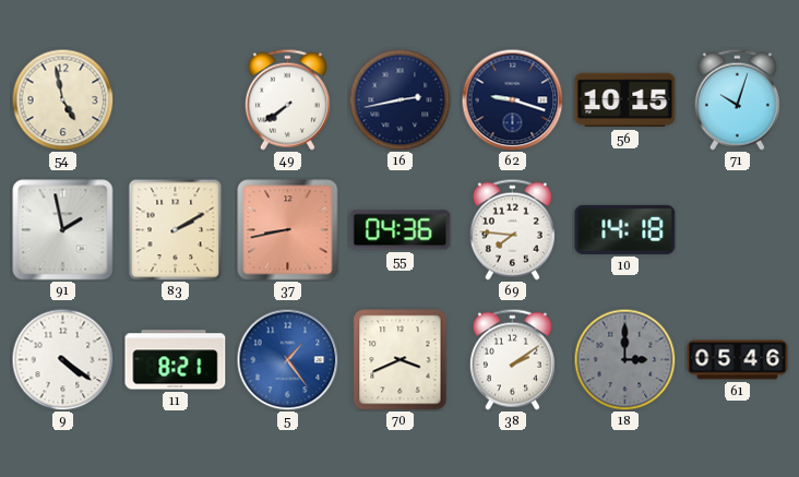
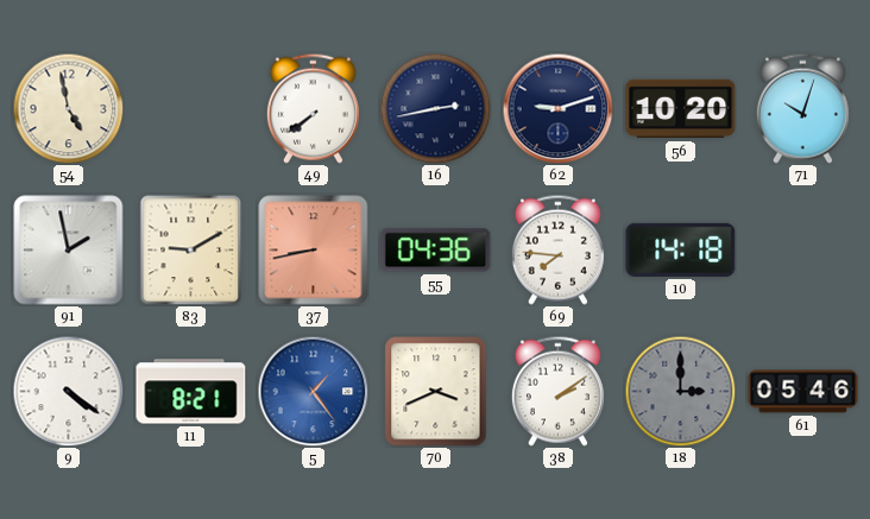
62: 9:18 -> 9:12
56: 10:15 -> 10:20
83: 2:10 -> 9:10
